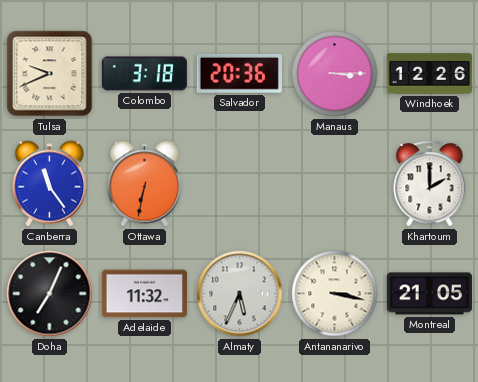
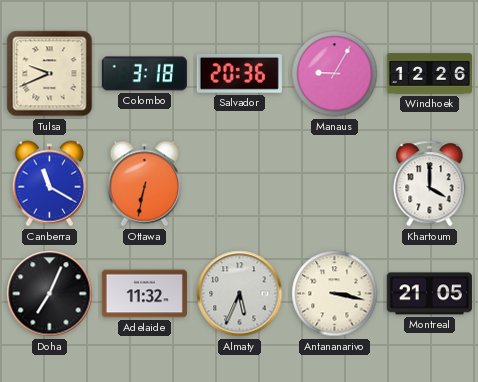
Manaus: 3:15 -> 9:05
Canberra: 11:24 -> 11:20
Khartoum: 2:00 -> 4:00
